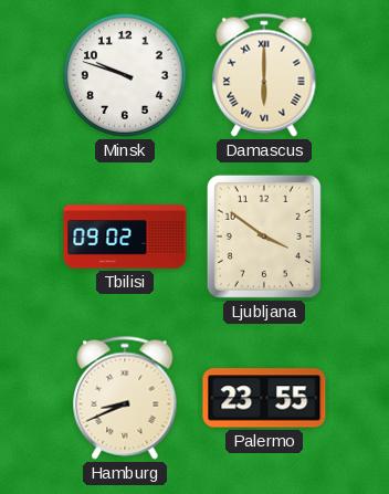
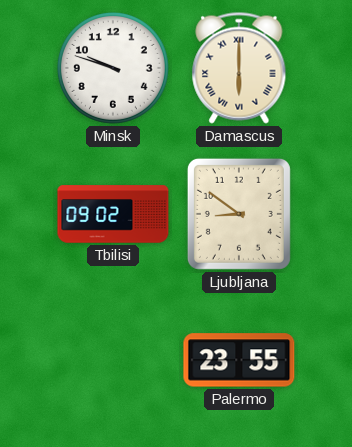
Ljubljana: 3:51 -> 8:51
Hamburg: 8:41 -> none
